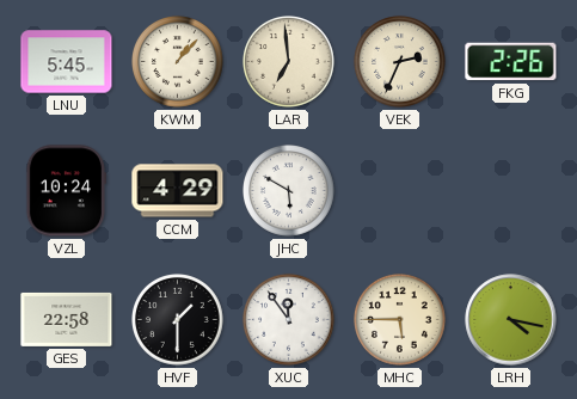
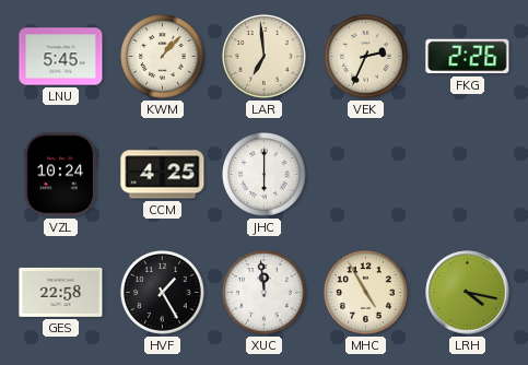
CCM: 4:29 -> 4:25
JHC: 5:50 -> 6:00
HVF: 1:30 -> 1:25
XUC: 11:54 -> 11:59
MHC: 5:45 -> 4:55
